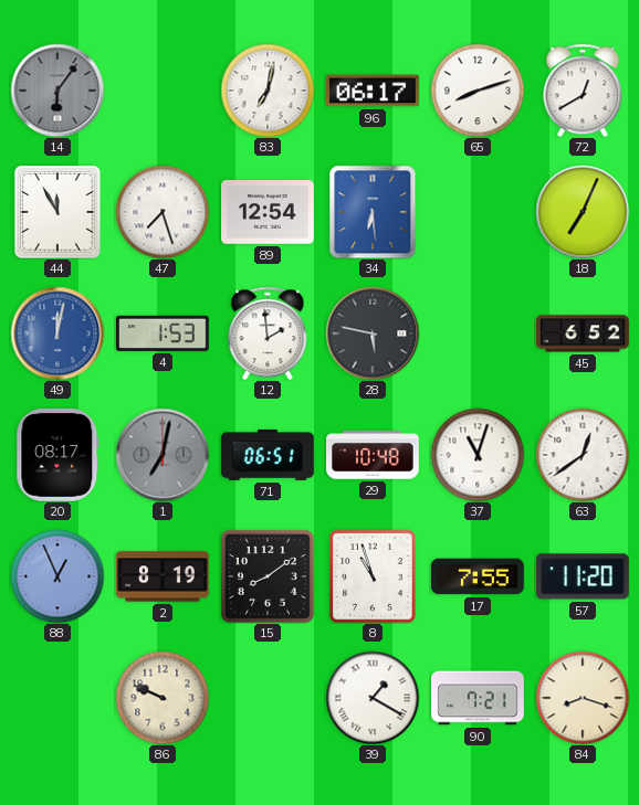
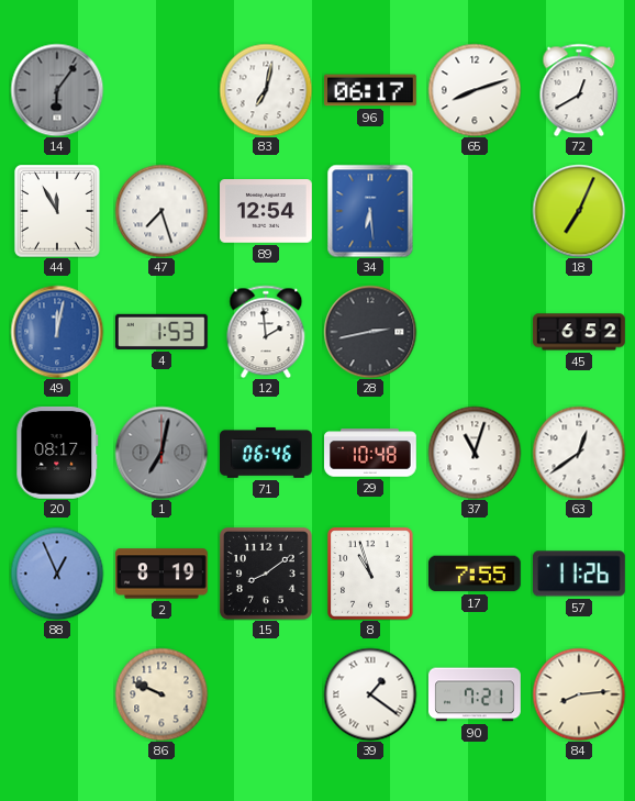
28: 5:47 -> 2:43
71: 06:51 -> 06:46
57: 11:20 -> 11:26
39: 1:20 -> 1:21
84: 8:18 -> 8:14
